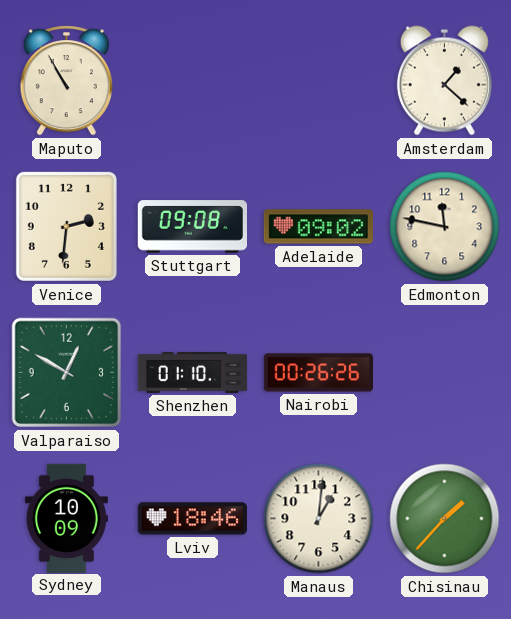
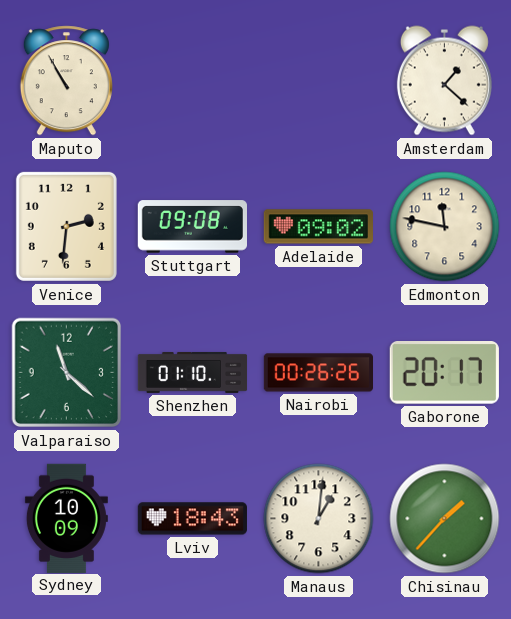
Valparaiso: 12:50 -> 11:22
Gaborone: none -> 20:17
Lviv: 18:46 -> 18:43
